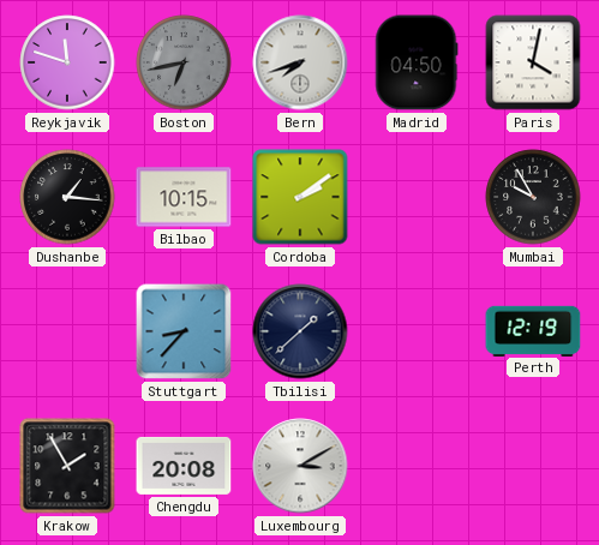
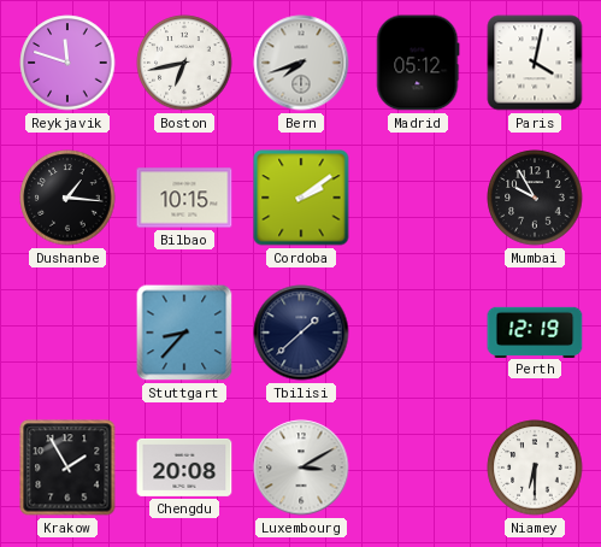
Boston dial: grey -> white
Madrid: 04:50 -> 05:12
Niamey: none -> 6:30
